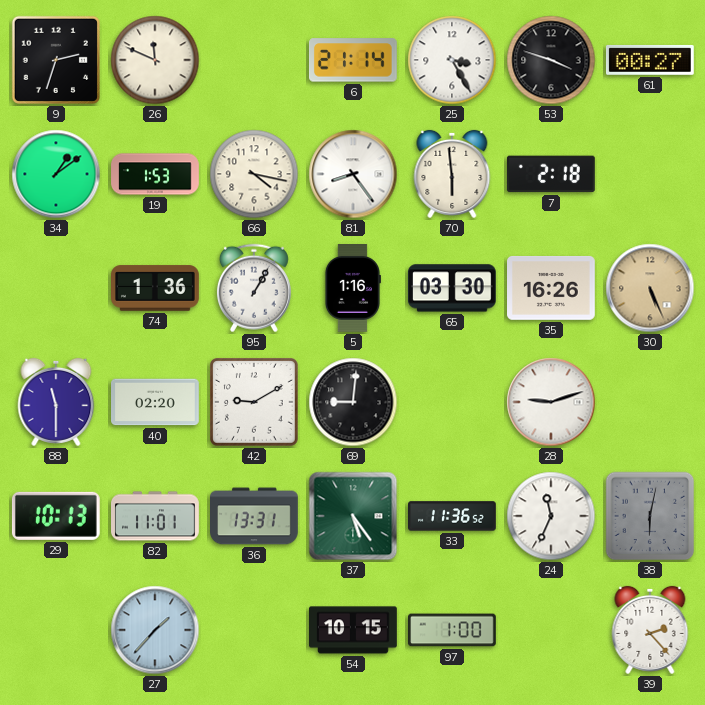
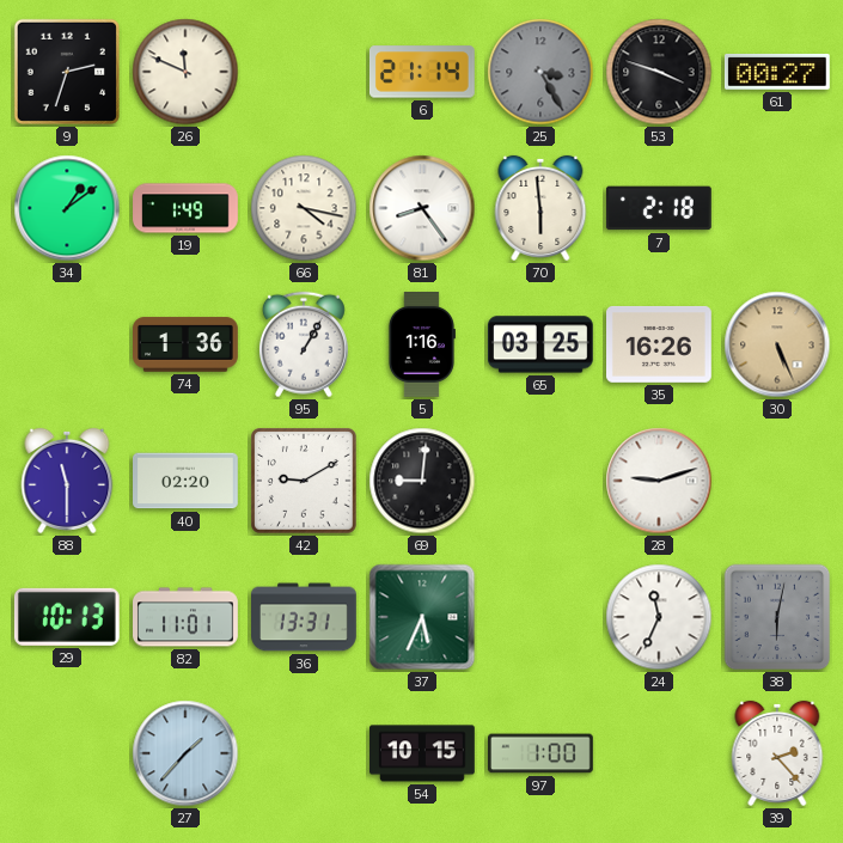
25 dial: white -> grey
19: 1:53 -> 1:49
65: 03:30 -> 03:25
37: 5:24 -> 5:34
33: 11:36 -> none
